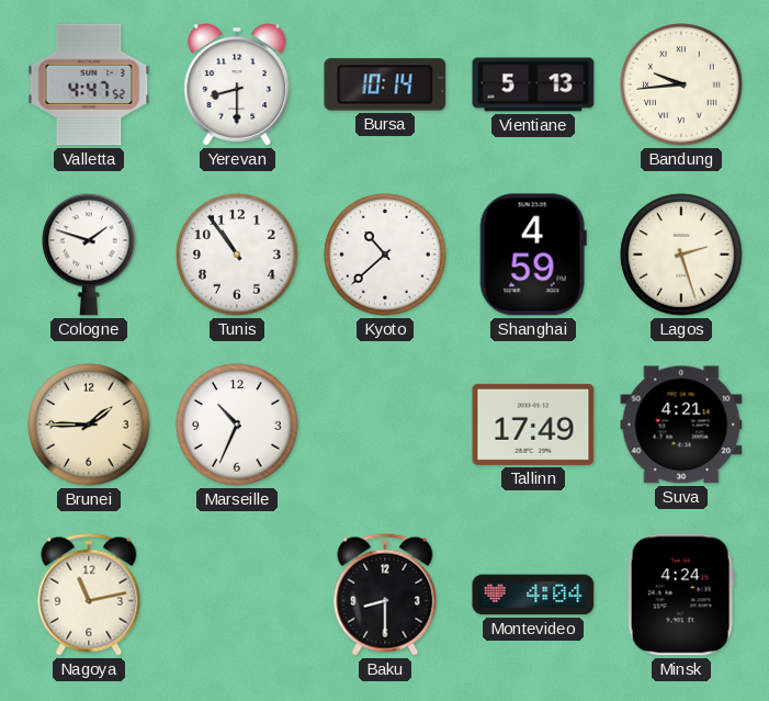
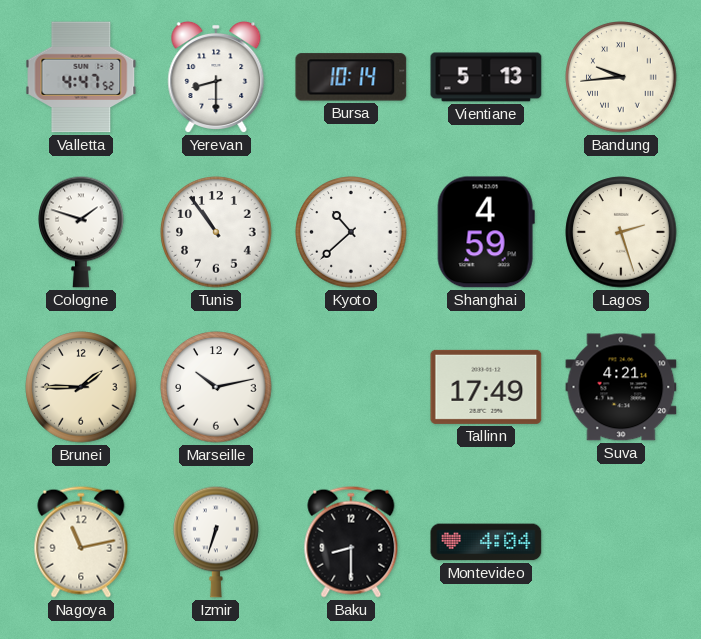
Marseille: 10:34 -> 10:13
Izmir: none -> 6:33
Minsk: 4:24 -> none
